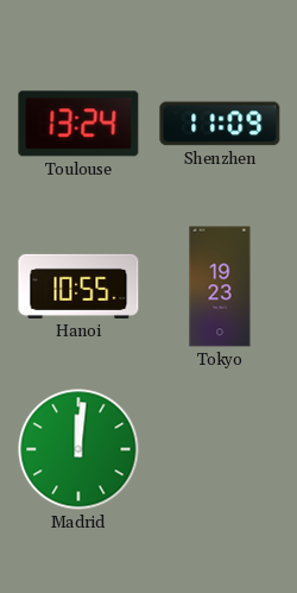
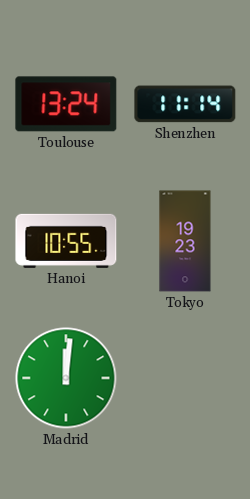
Shenzhen: 11:09 -> 11:14
